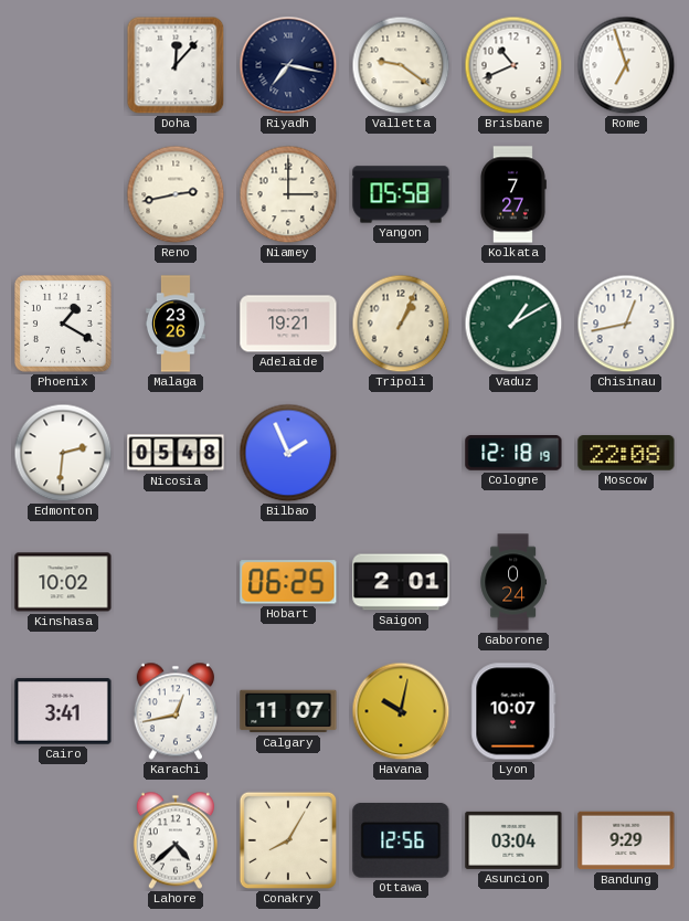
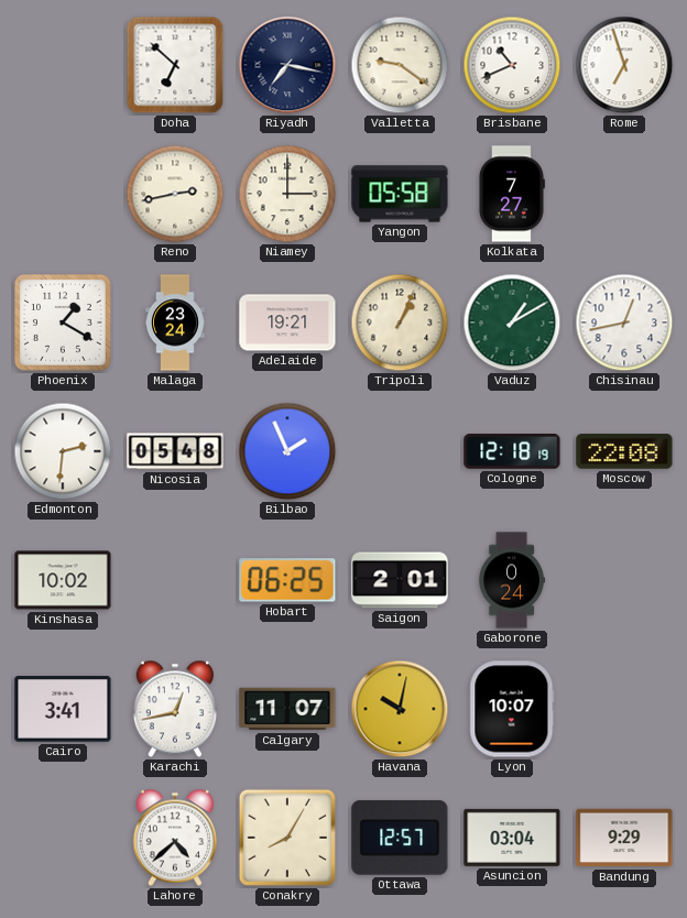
Doha: 12:07 -> 6:52
Malaga: 23:26 -> 23:24
Ottawa: 12:56 -> 12:57
